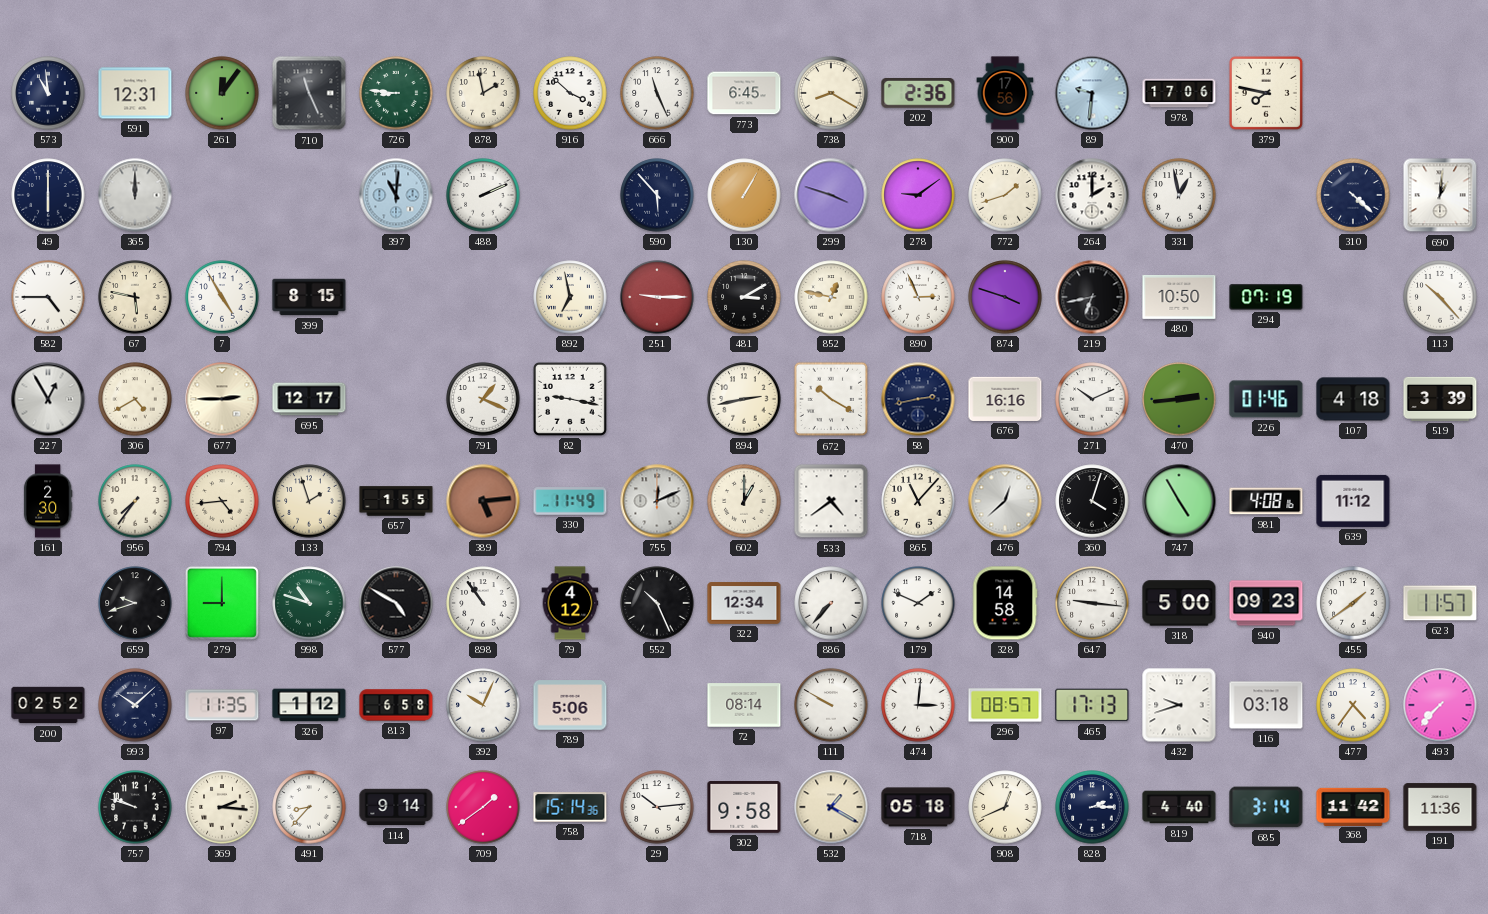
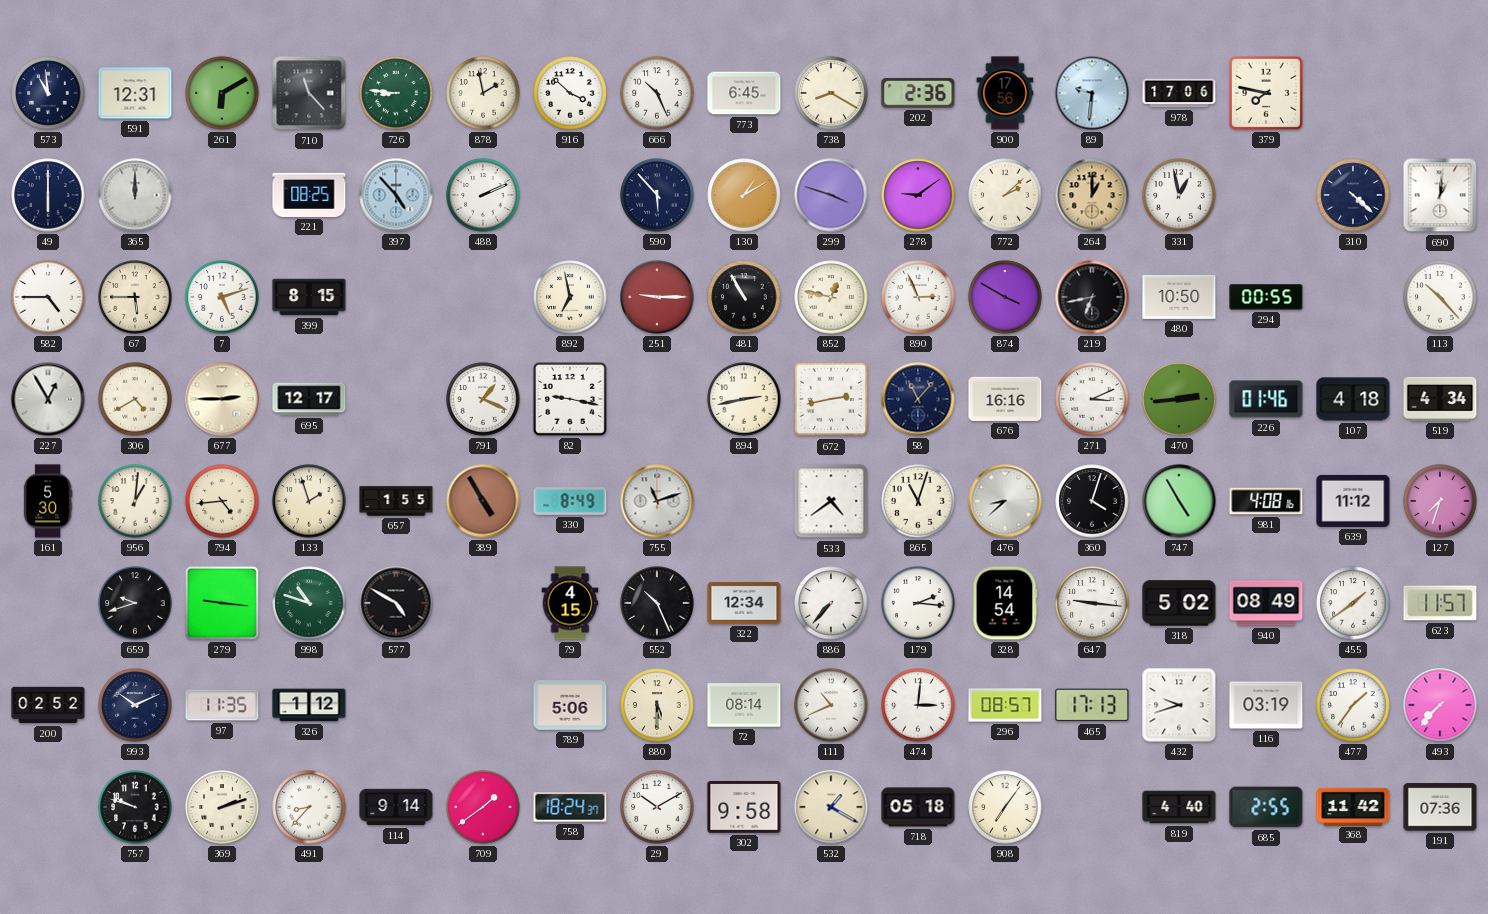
261: 12:06 -> 6:10
710: 11:26 -> 11:23
666: 11:26 -> 10:26
221: none -> 08:25
397: 11:01 -> 4:53
130: 1:05 -> 1:10
772: 1:42 -> 2:08
264: 2:00 -> 1:00
264 dial: white -> champagne
67: 5:47 -> 5:45
7: 4:55 -> 5:12
481: 3:10 -> 10:55
874: 3:48 -> 3:50
294: 07:19 -> 00:55
672: 10:20 -> 2:43
58: 2:43 -> 11:07
271: 10:11 -> 3:11
519: 3:39 -> 4:34
161: 2:30 -> 5:30
956: 7:36 -> 1:01
389: 5:14 -> 4:55
330: 11:49 -> 8:49
755: 12:11 -> 11:12
602: 1:00 -> none
865: 11:07 -> 11:03
476: 12:38 -> 8:38
127: none -> 7:33
279: 9:00 -> 9:16
898: 10:54 -> none
79: 4:12 -> 4:15
179: 1:49 -> 2:16
328: 14:58 -> 14:54
318: 5:00 -> 5:02
940: 09:23 -> 08:49
993: 10:08 -> 10:11
813: 6:58 -> none
392: 10:04 -> none
880: none -> 5:30
111: 9:50 -> 10:41
116: 03:18 -> 03:19
477: 4:36 -> 1:36
369: 2:16 -> 2:12
758: 15:14 -> 18:24
29: 10:14 -> 10:10
908: 12:41 -> 7:06
828: 2:15 -> none
685: 3:14 -> 2:55
191: 11:36 -> 07:36
